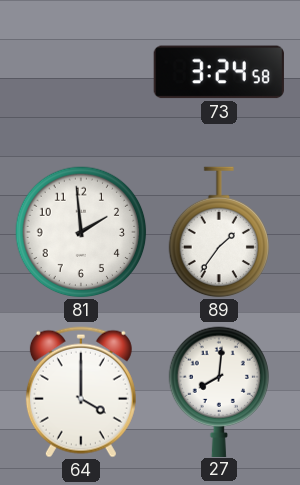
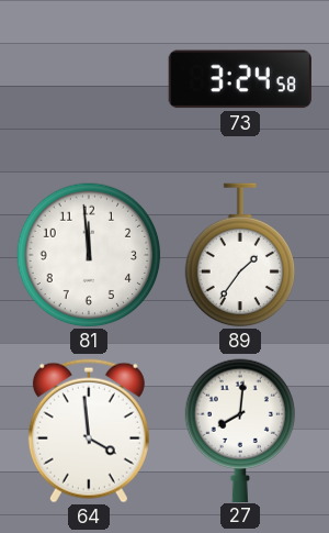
81: 1:59 -> 11:59
64: 4:00 -> 3:59
